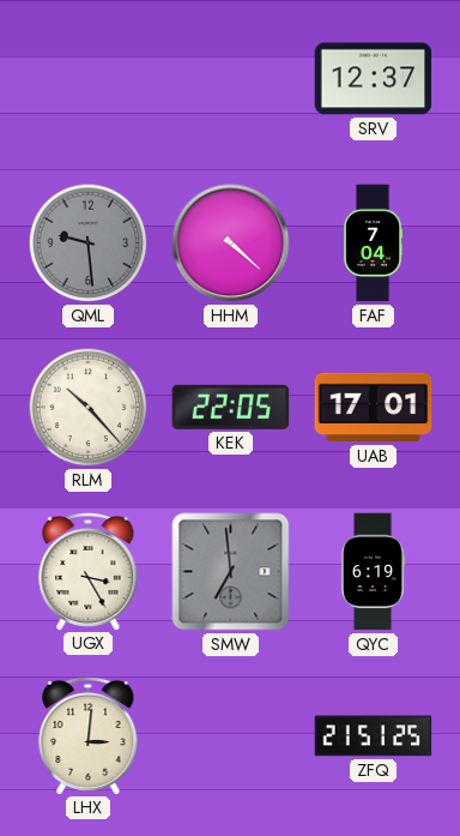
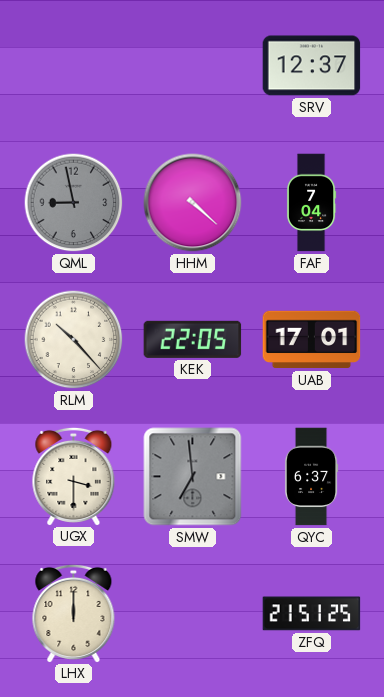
QML: 9:29 -> 8:58
UGX: 3:25 -> 3:30
QYC: 6:19 -> 6:37
LHX: 3:01 -> 12:00
